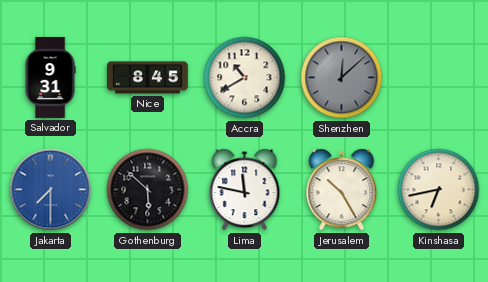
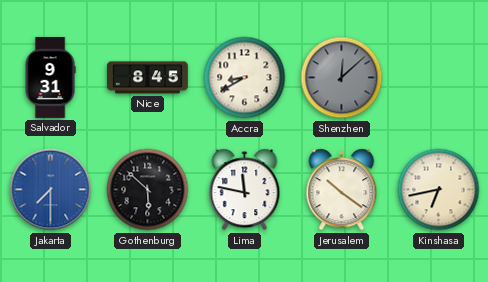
Accra: 10:40 -> 8:40
Jerusalem: 10:25 -> 10:21
